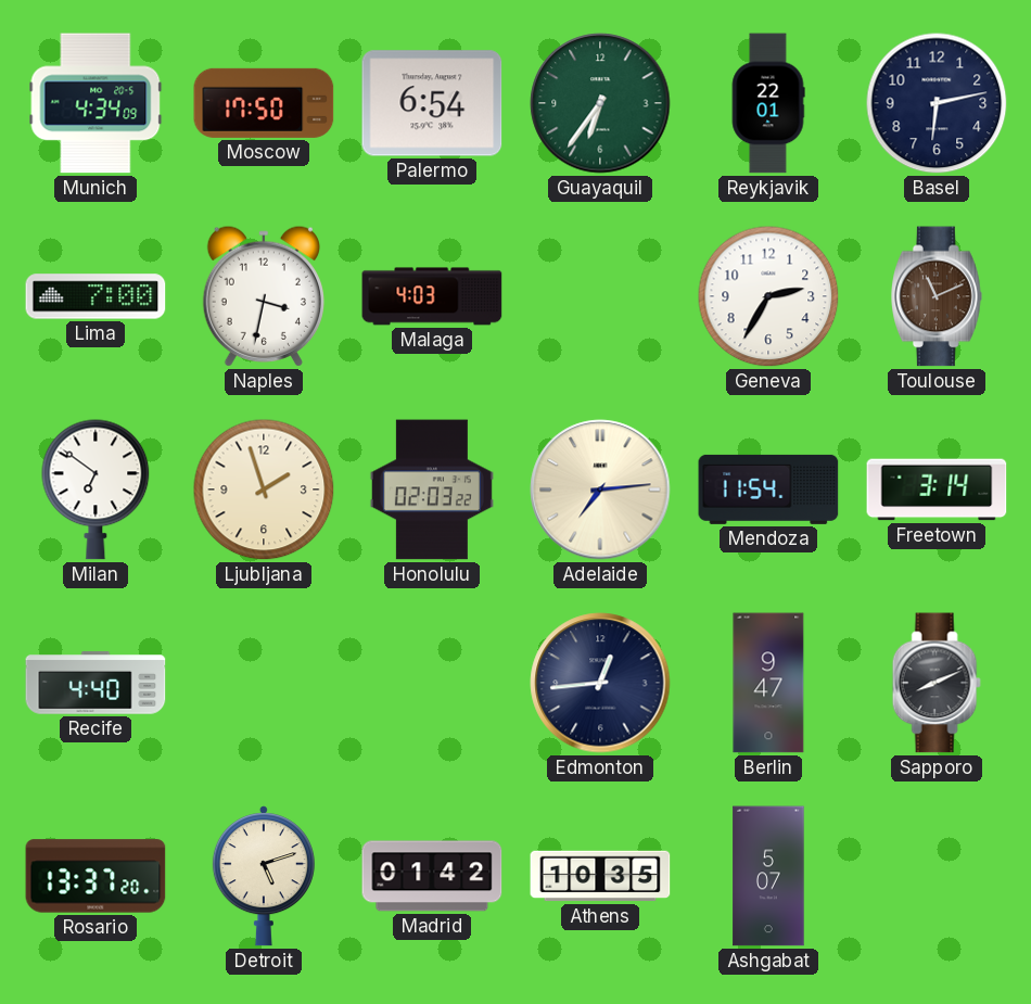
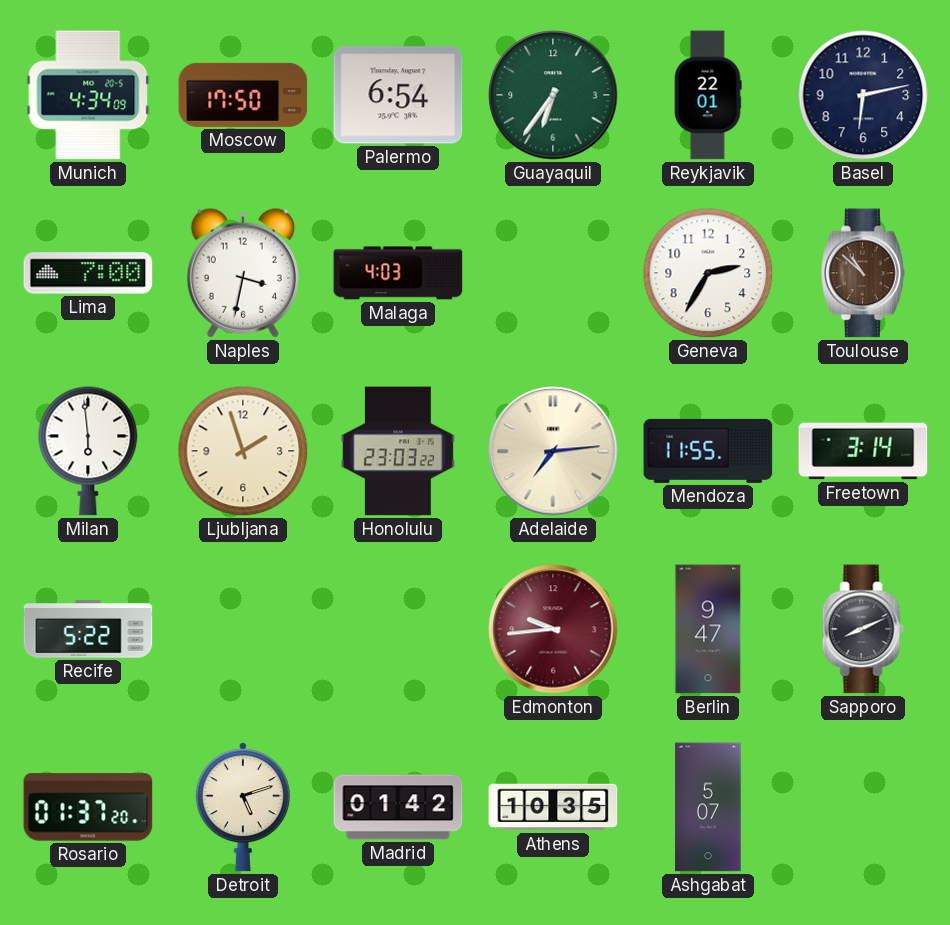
Toulouse: 11:11 -> 10:52
Milan: 6:51 -> 5:59
Honolulu: 02:03 -> 23:03
Mendoza: 11:54 -> 11:55
Recife: 4:40 -> 5:22
Edmonton: 12:44 -> 9:44
Edmonton dial: navy -> burgundy
Rosario: 13:37 -> 01:37
